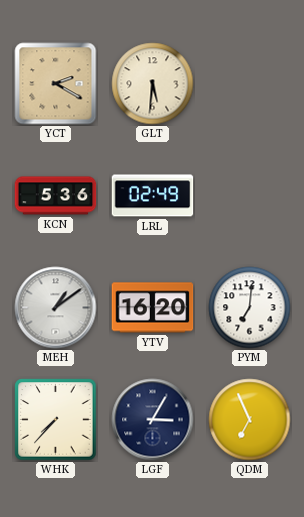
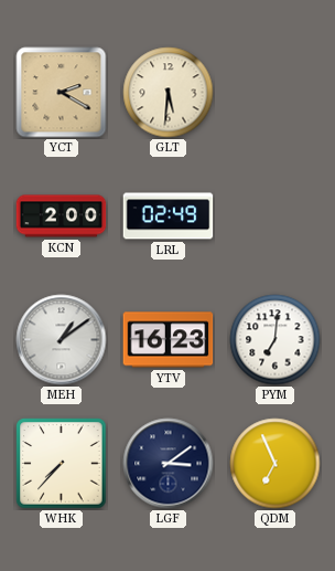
KCN: 5:36 -> 2:00
YTV: 16:20 -> 16:23
LGF: 3:05 -> 3:09
